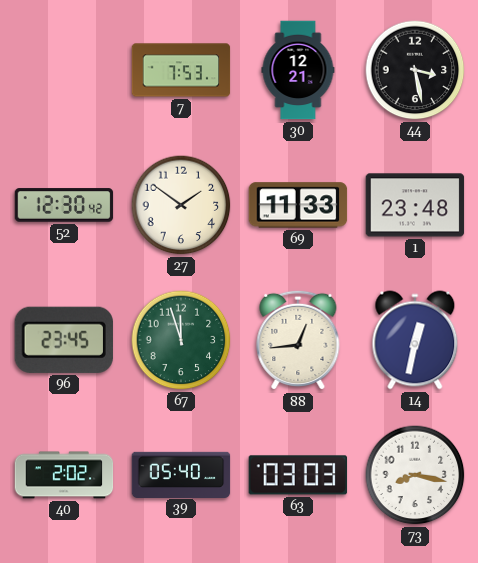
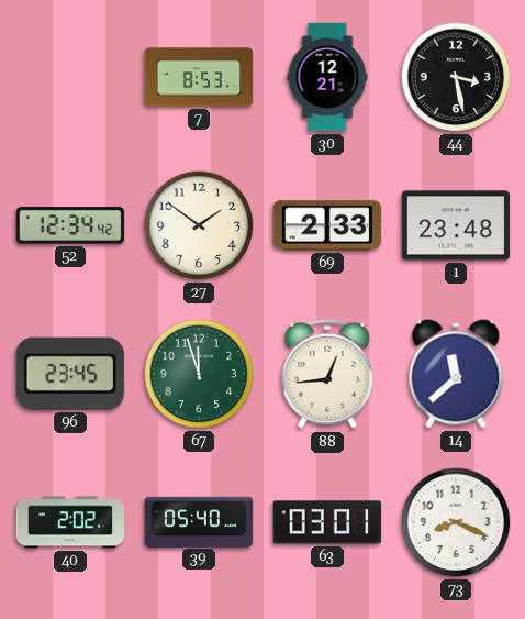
7: 7:53 -> 8:53
52: 12:30 -> 12:34
69: 11:33 -> 2:33
14: 12:32 -> 11:38
63: 03:03 -> 03:01
73: 8:17 -> 8:19
